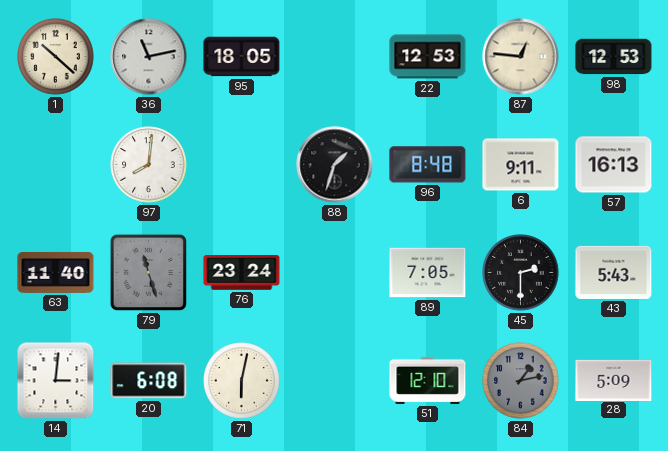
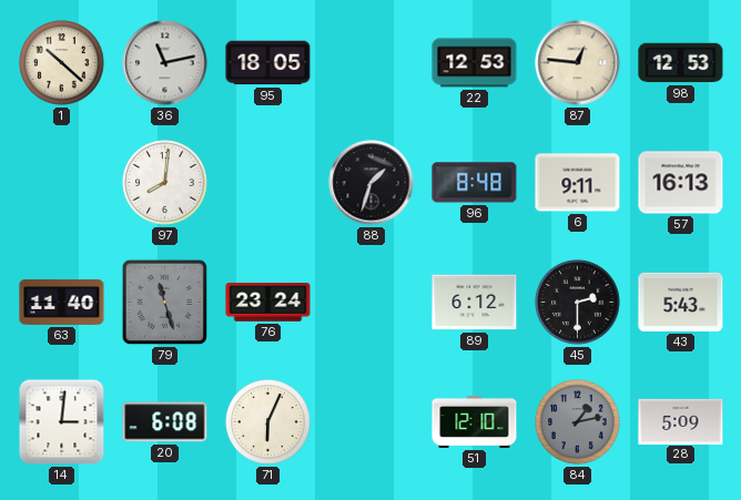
89: 7:05 -> 6:12
71: 6:02 -> 6:04
